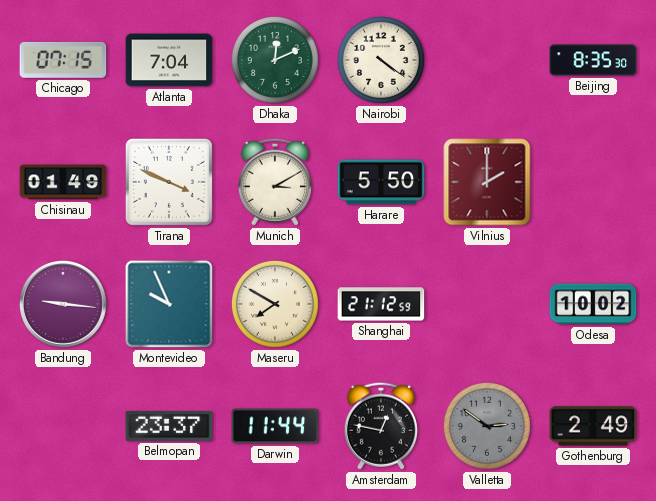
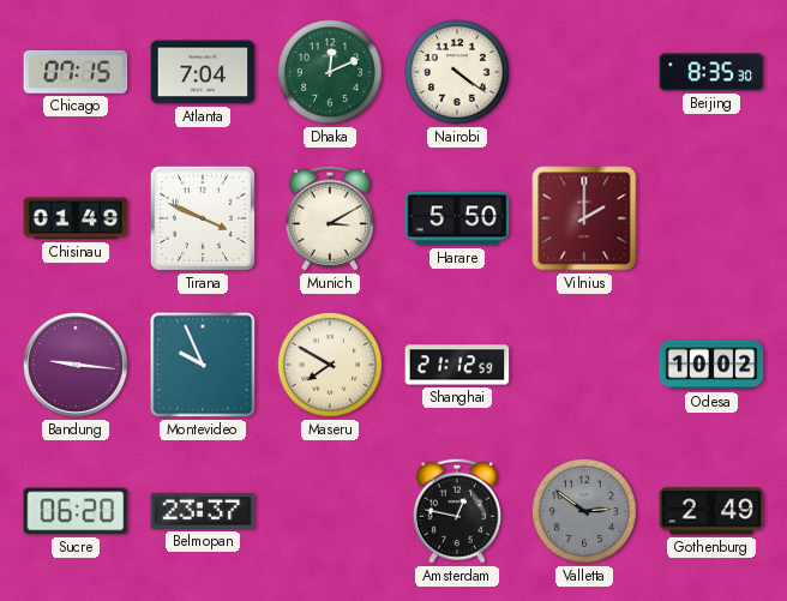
Sucre: none -> 06:20
Darwin: 11:44 -> none
